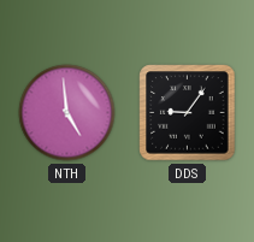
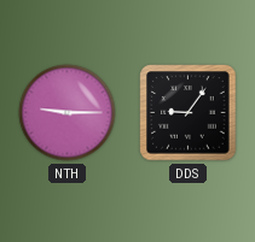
NTH: 4:59 -> 9:15
